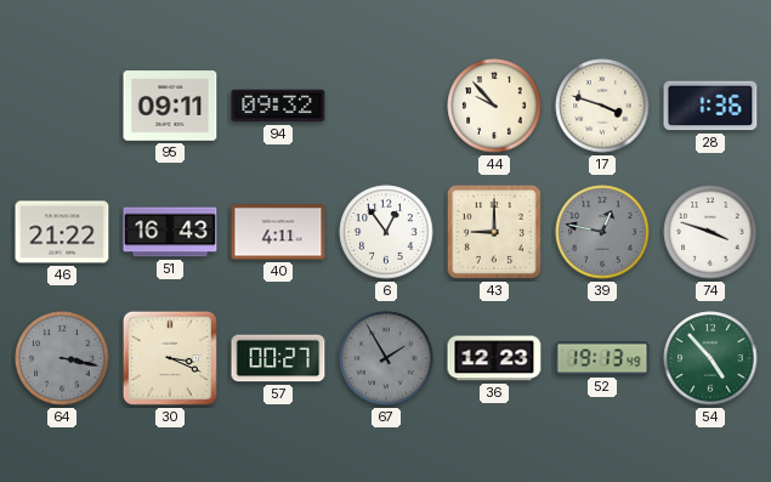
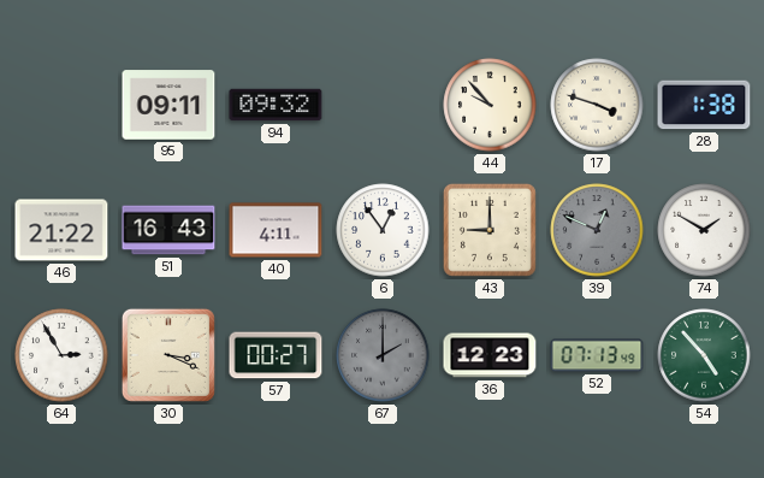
28: 1:36 -> 1:38
39: 12:47 -> 12:49
74: 3:48 -> 1:50
64: 3:17 -> 2:55
64 dial: grey -> white
67: 1:55 -> 2:00
52: 19:13 -> 07:13
